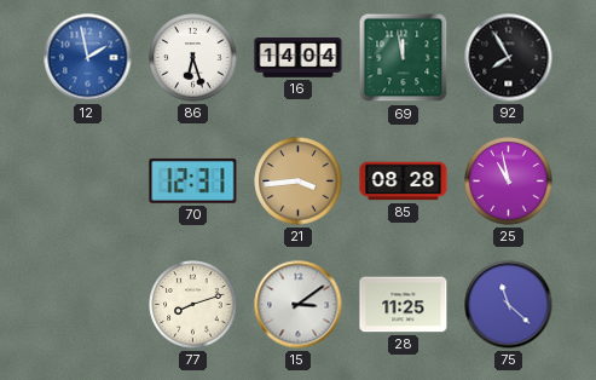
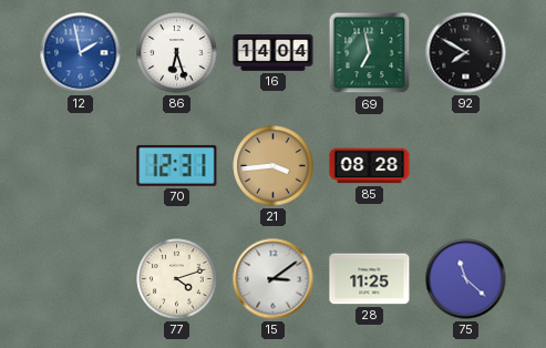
69: 11:58 -> 6:58
92: 7:55 -> 7:50
25: 10:58 -> none
77: 8:12 -> 4:12
